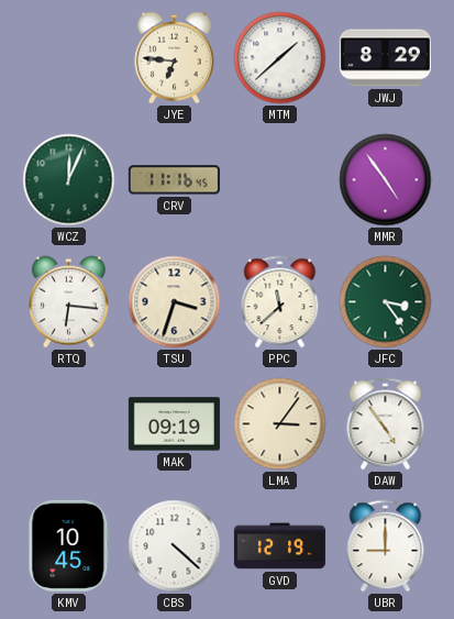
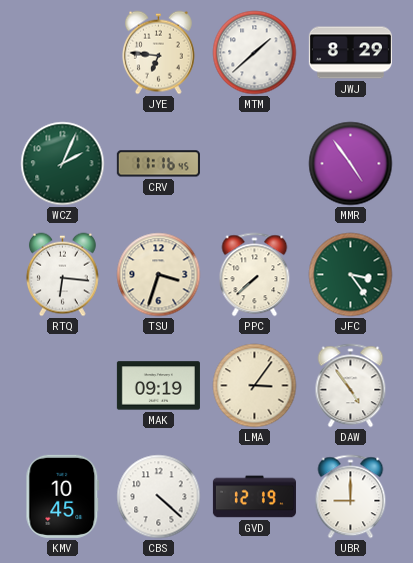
WCZ: 12:04 -> 2:04
PPC: 11:38 -> 7:38
